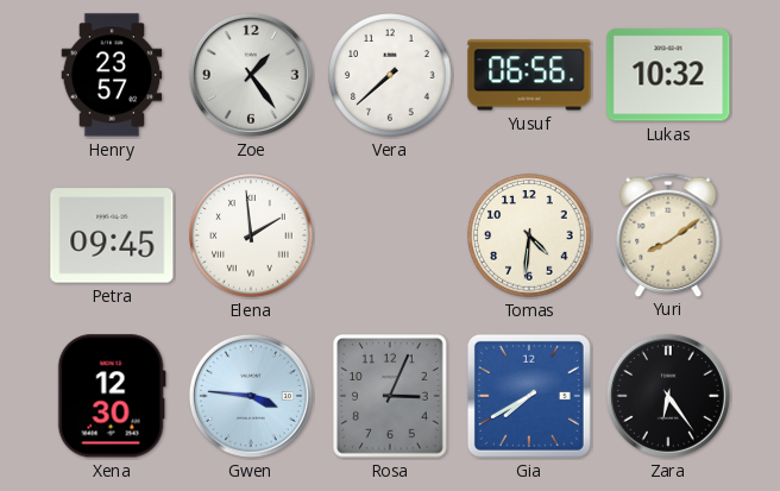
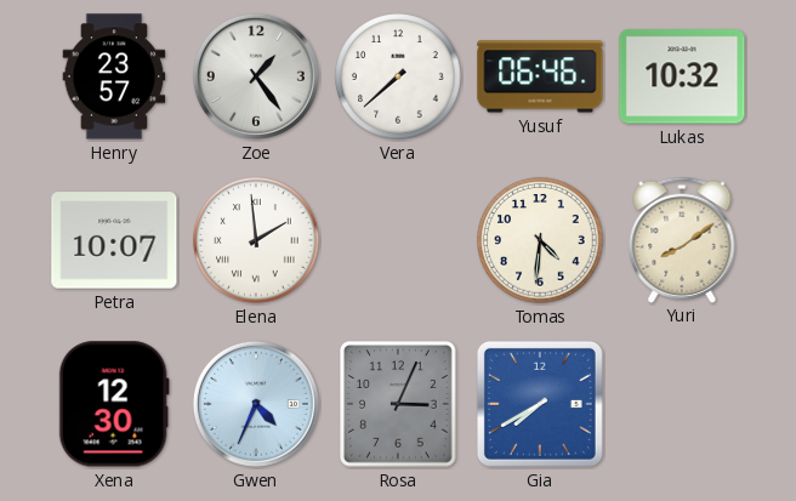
Yusuf: 06:56 -> 06:46
Petra: 09:45 -> 10:07
Gwen: 3:46 -> 4:34
Zara: 6:24 -> none
